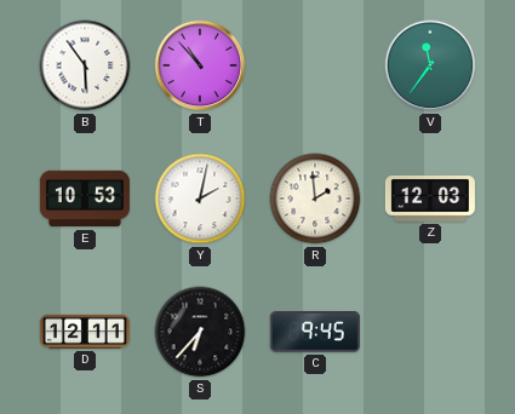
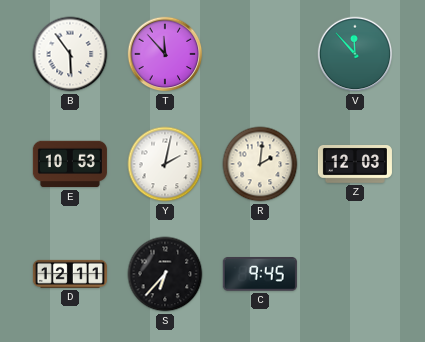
T: 10:53 -> 11:53
V: 11:36 -> 11:53
R: 1:59 -> 2:01
